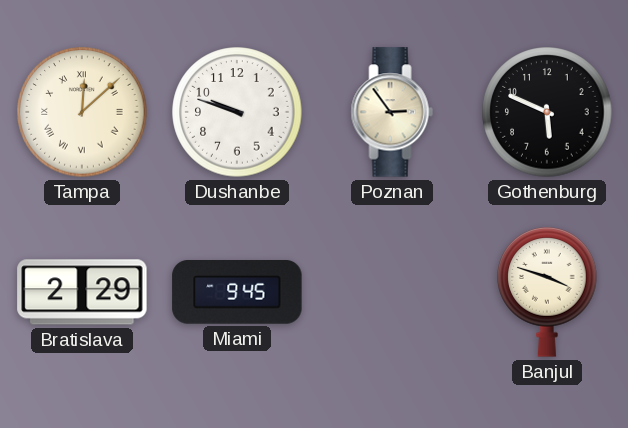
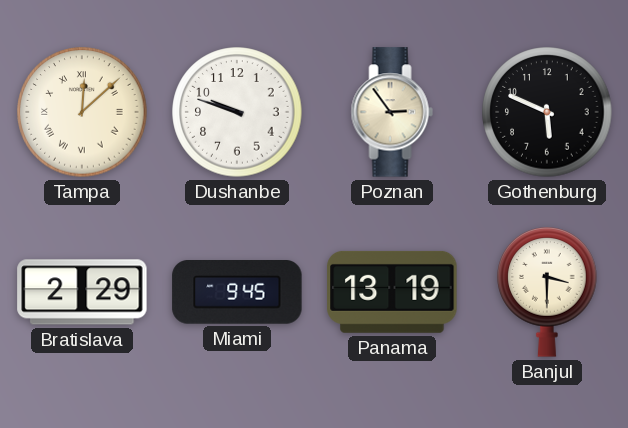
Panama: none -> 13:19
Banjul: 3:48 -> 3:30
